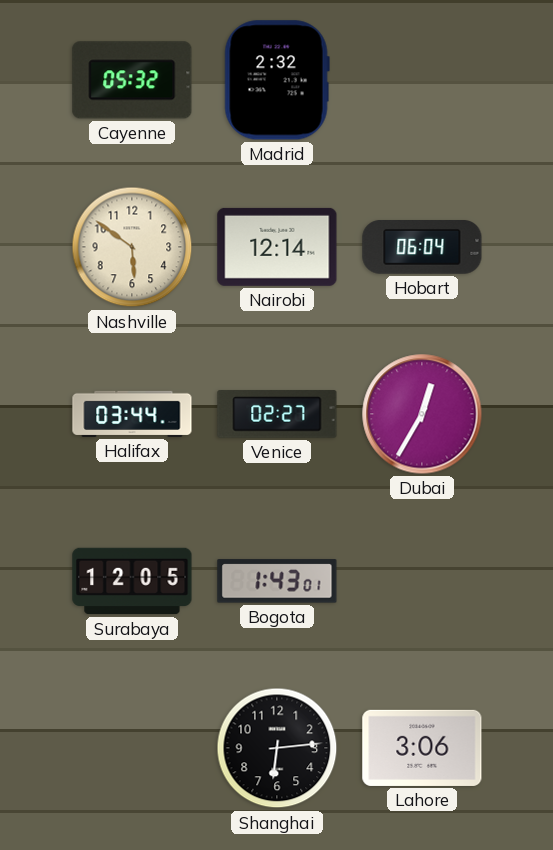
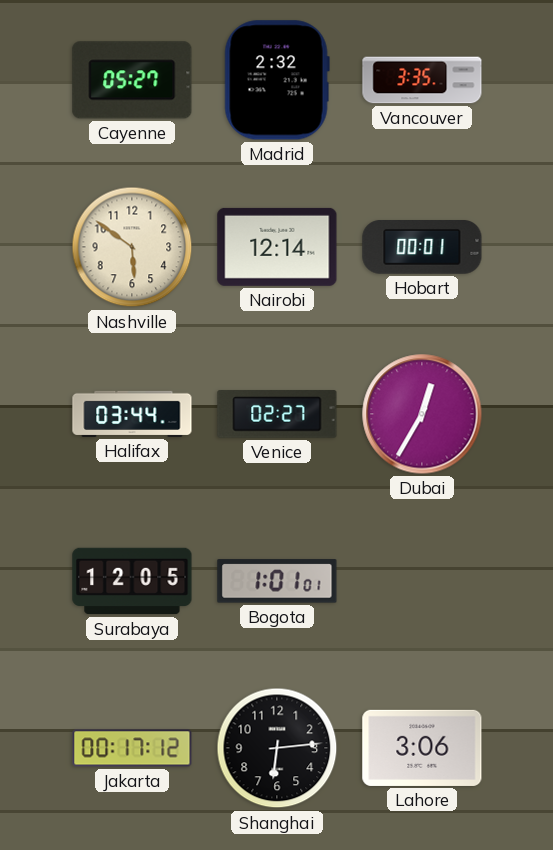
Cayenne: 05:32 -> 05:27
Vancouver: none -> 3:35
Hobart: 06:04 -> 00:01
Bogota: 1:43 -> 1:01
Jakarta: none -> 00:17
